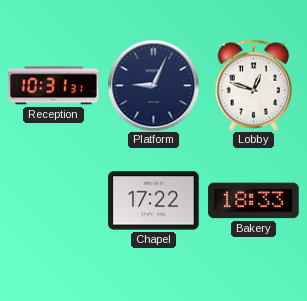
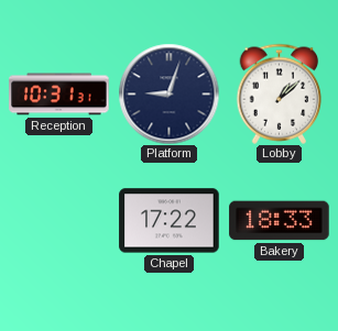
Platform: 9:04 -> 9:03
Lobby: 12:48 -> 1:08
